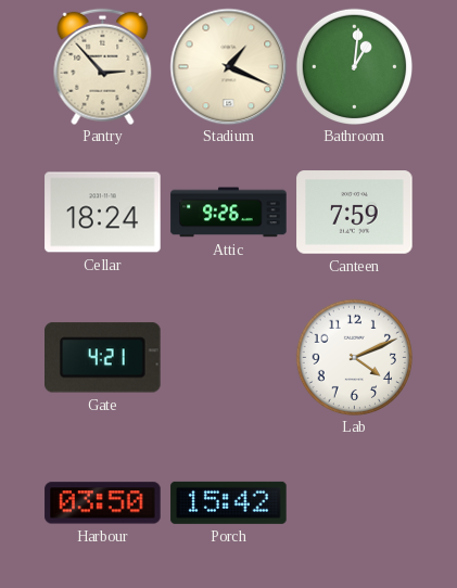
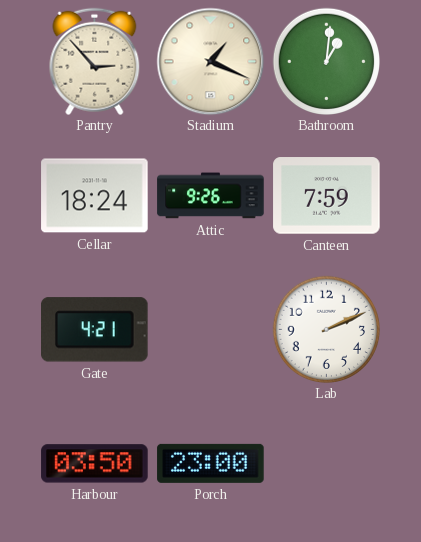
Lab: 4:11 -> 2:11
Porch: 15:42 -> 23:00
